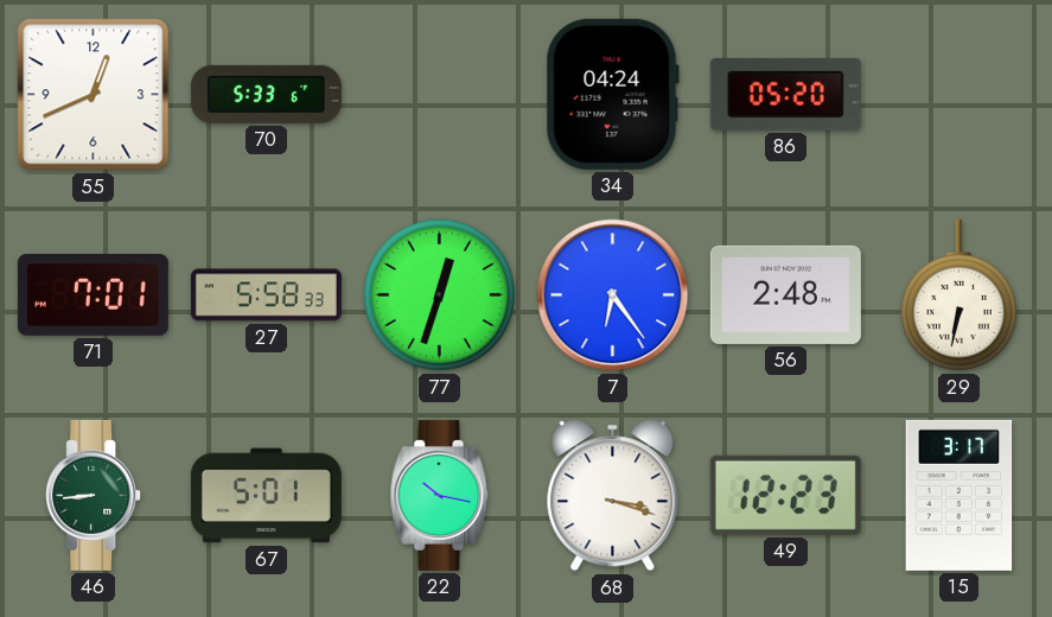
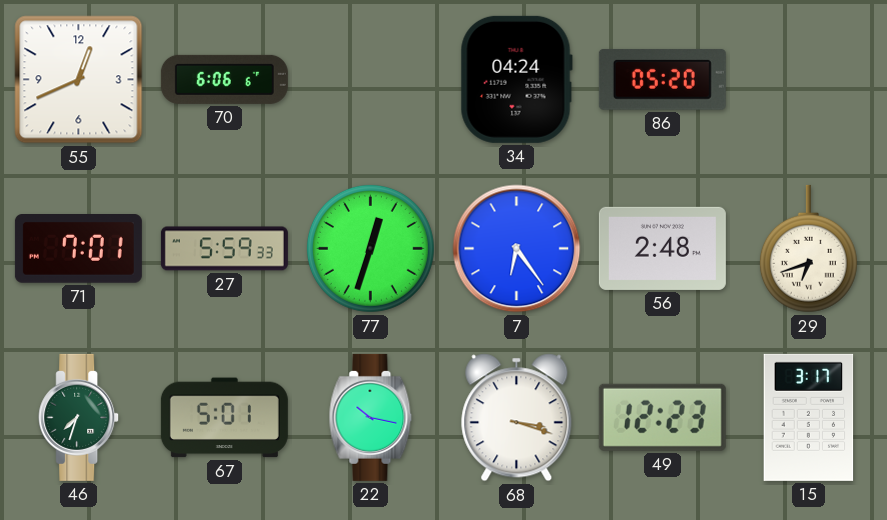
70: 5:33 -> 6:06
27: 5:58 -> 5:59
29: 6:32 -> 6:42
46: 8:44 -> 7:33
